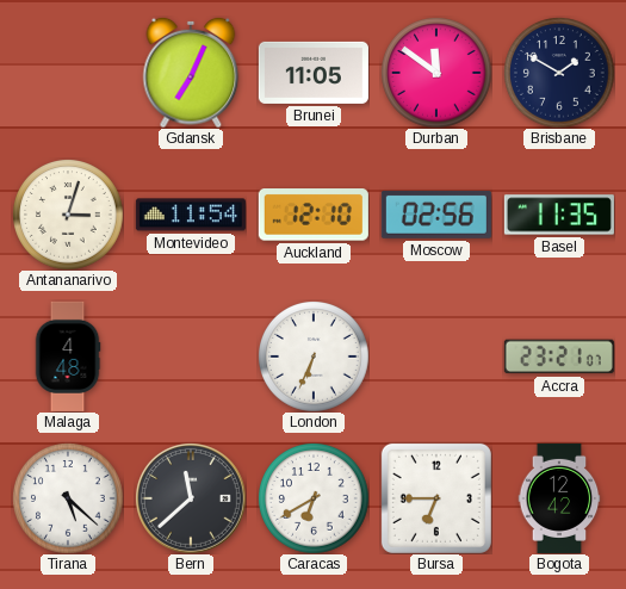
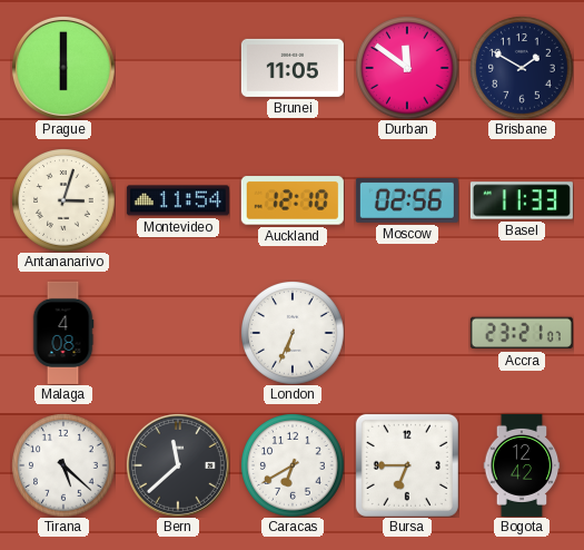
Prague: none -> 6:00
Gdansk: 7:04 -> none
Basel: 11:35 -> 11:33
Malaga: 4:48 -> 4:08
